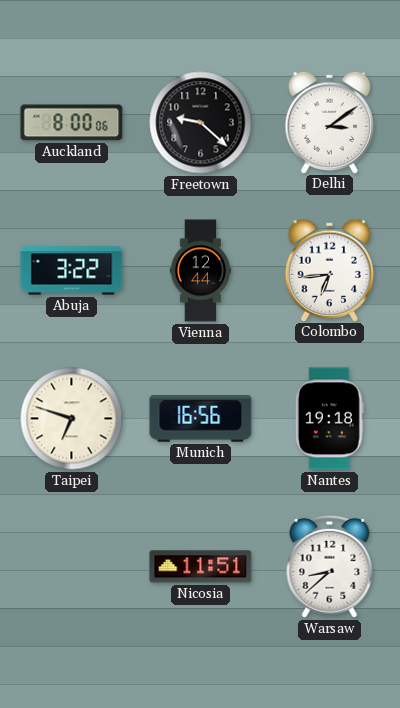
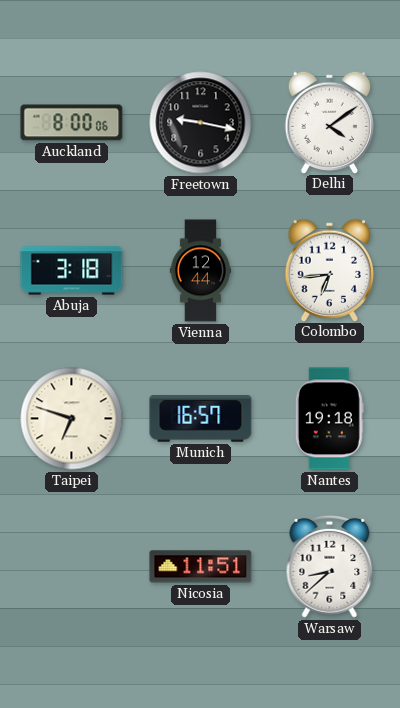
Freetown: 9:22 -> 9:17
Delhi: 3:09 -> 4:09
Abuja: 3:22 -> 3:18
Munich: 16:56 -> 16:57
